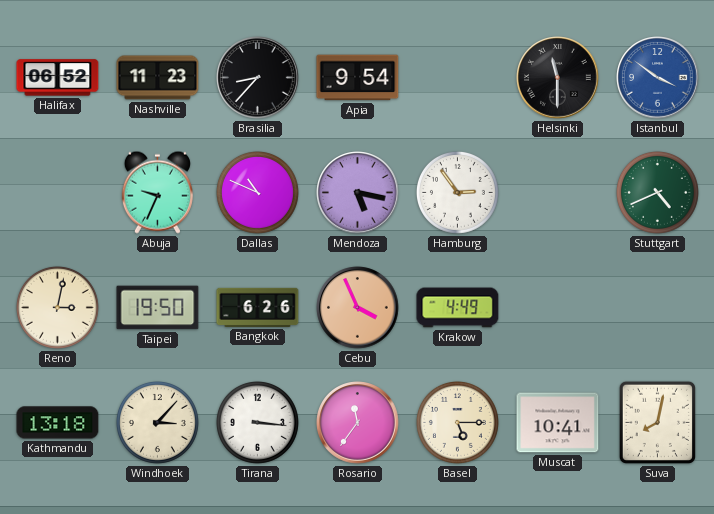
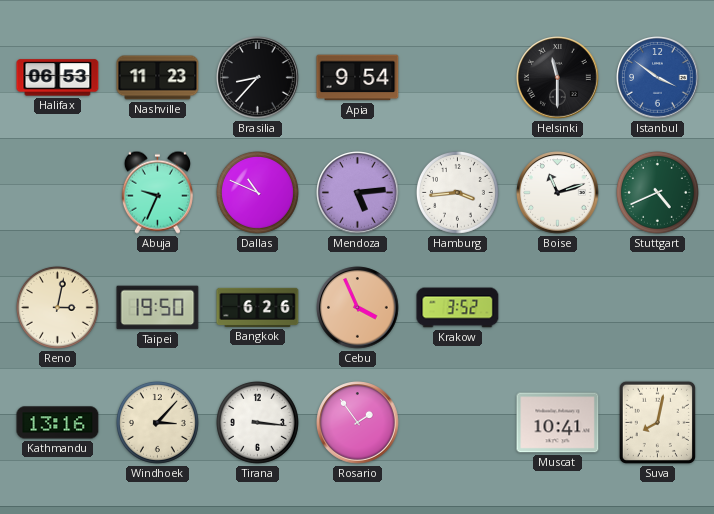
Halifax: 06:52 -> 06:53
Mendoza: 5:17 -> 5:14
Hamburg: 2:54 -> 3:44
Boise: none -> 11:12
Krakow: 4:49 -> 3:52
Kathmandu: 13:18 -> 13:16
Rosario: 11:36 -> 1:54
Basel: 5:15 -> none
